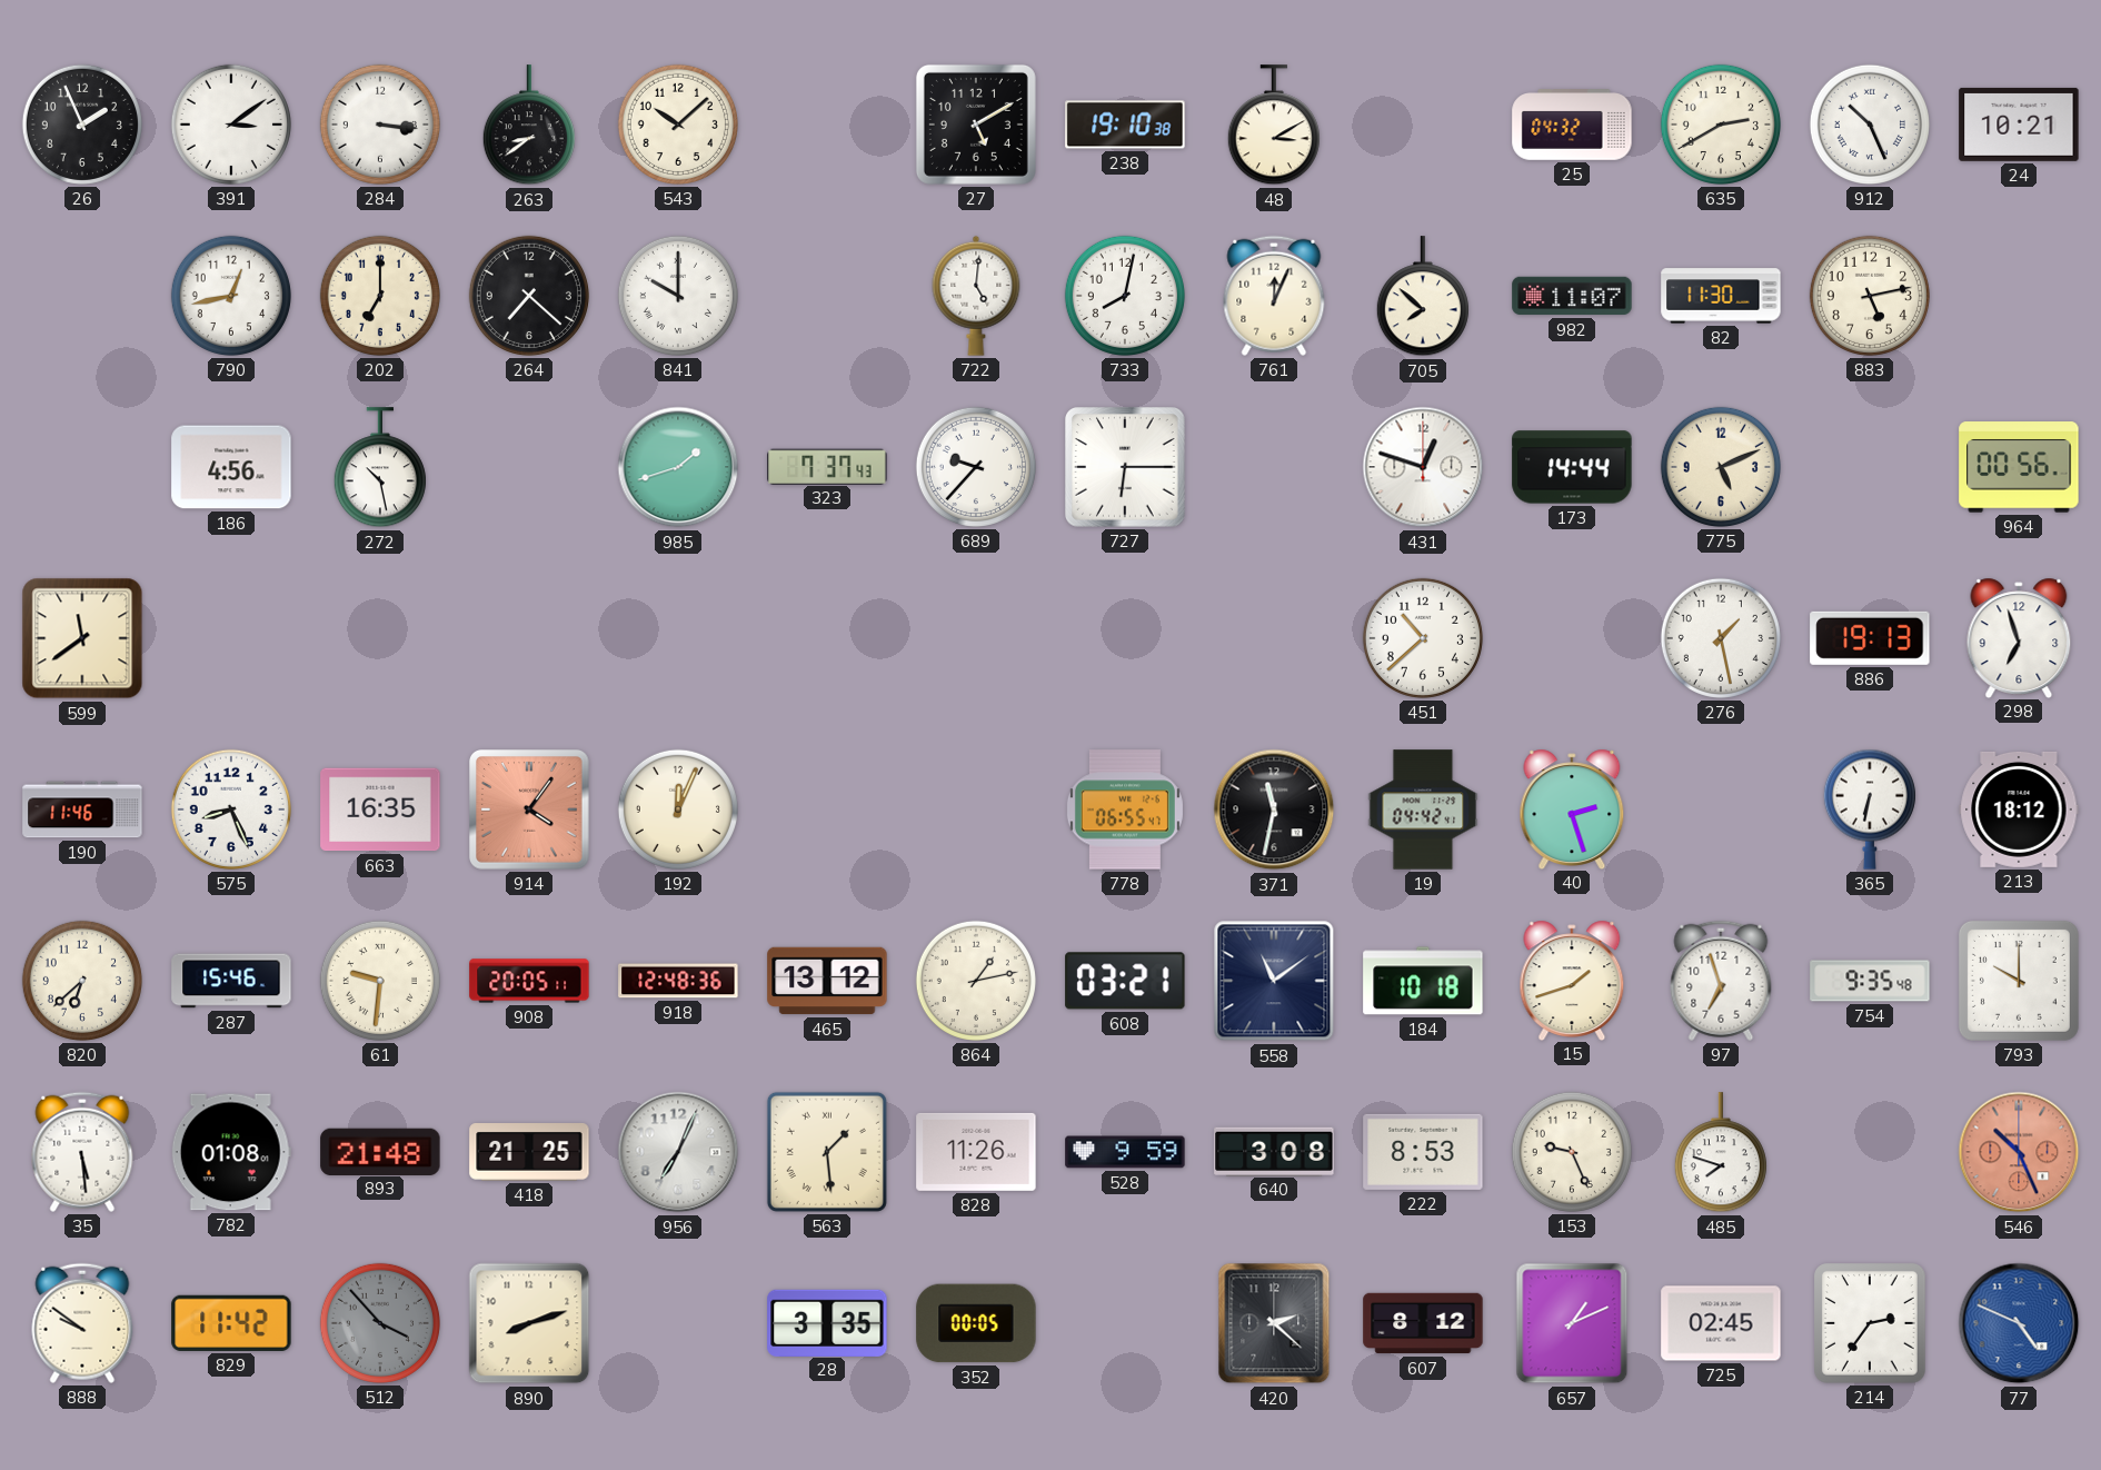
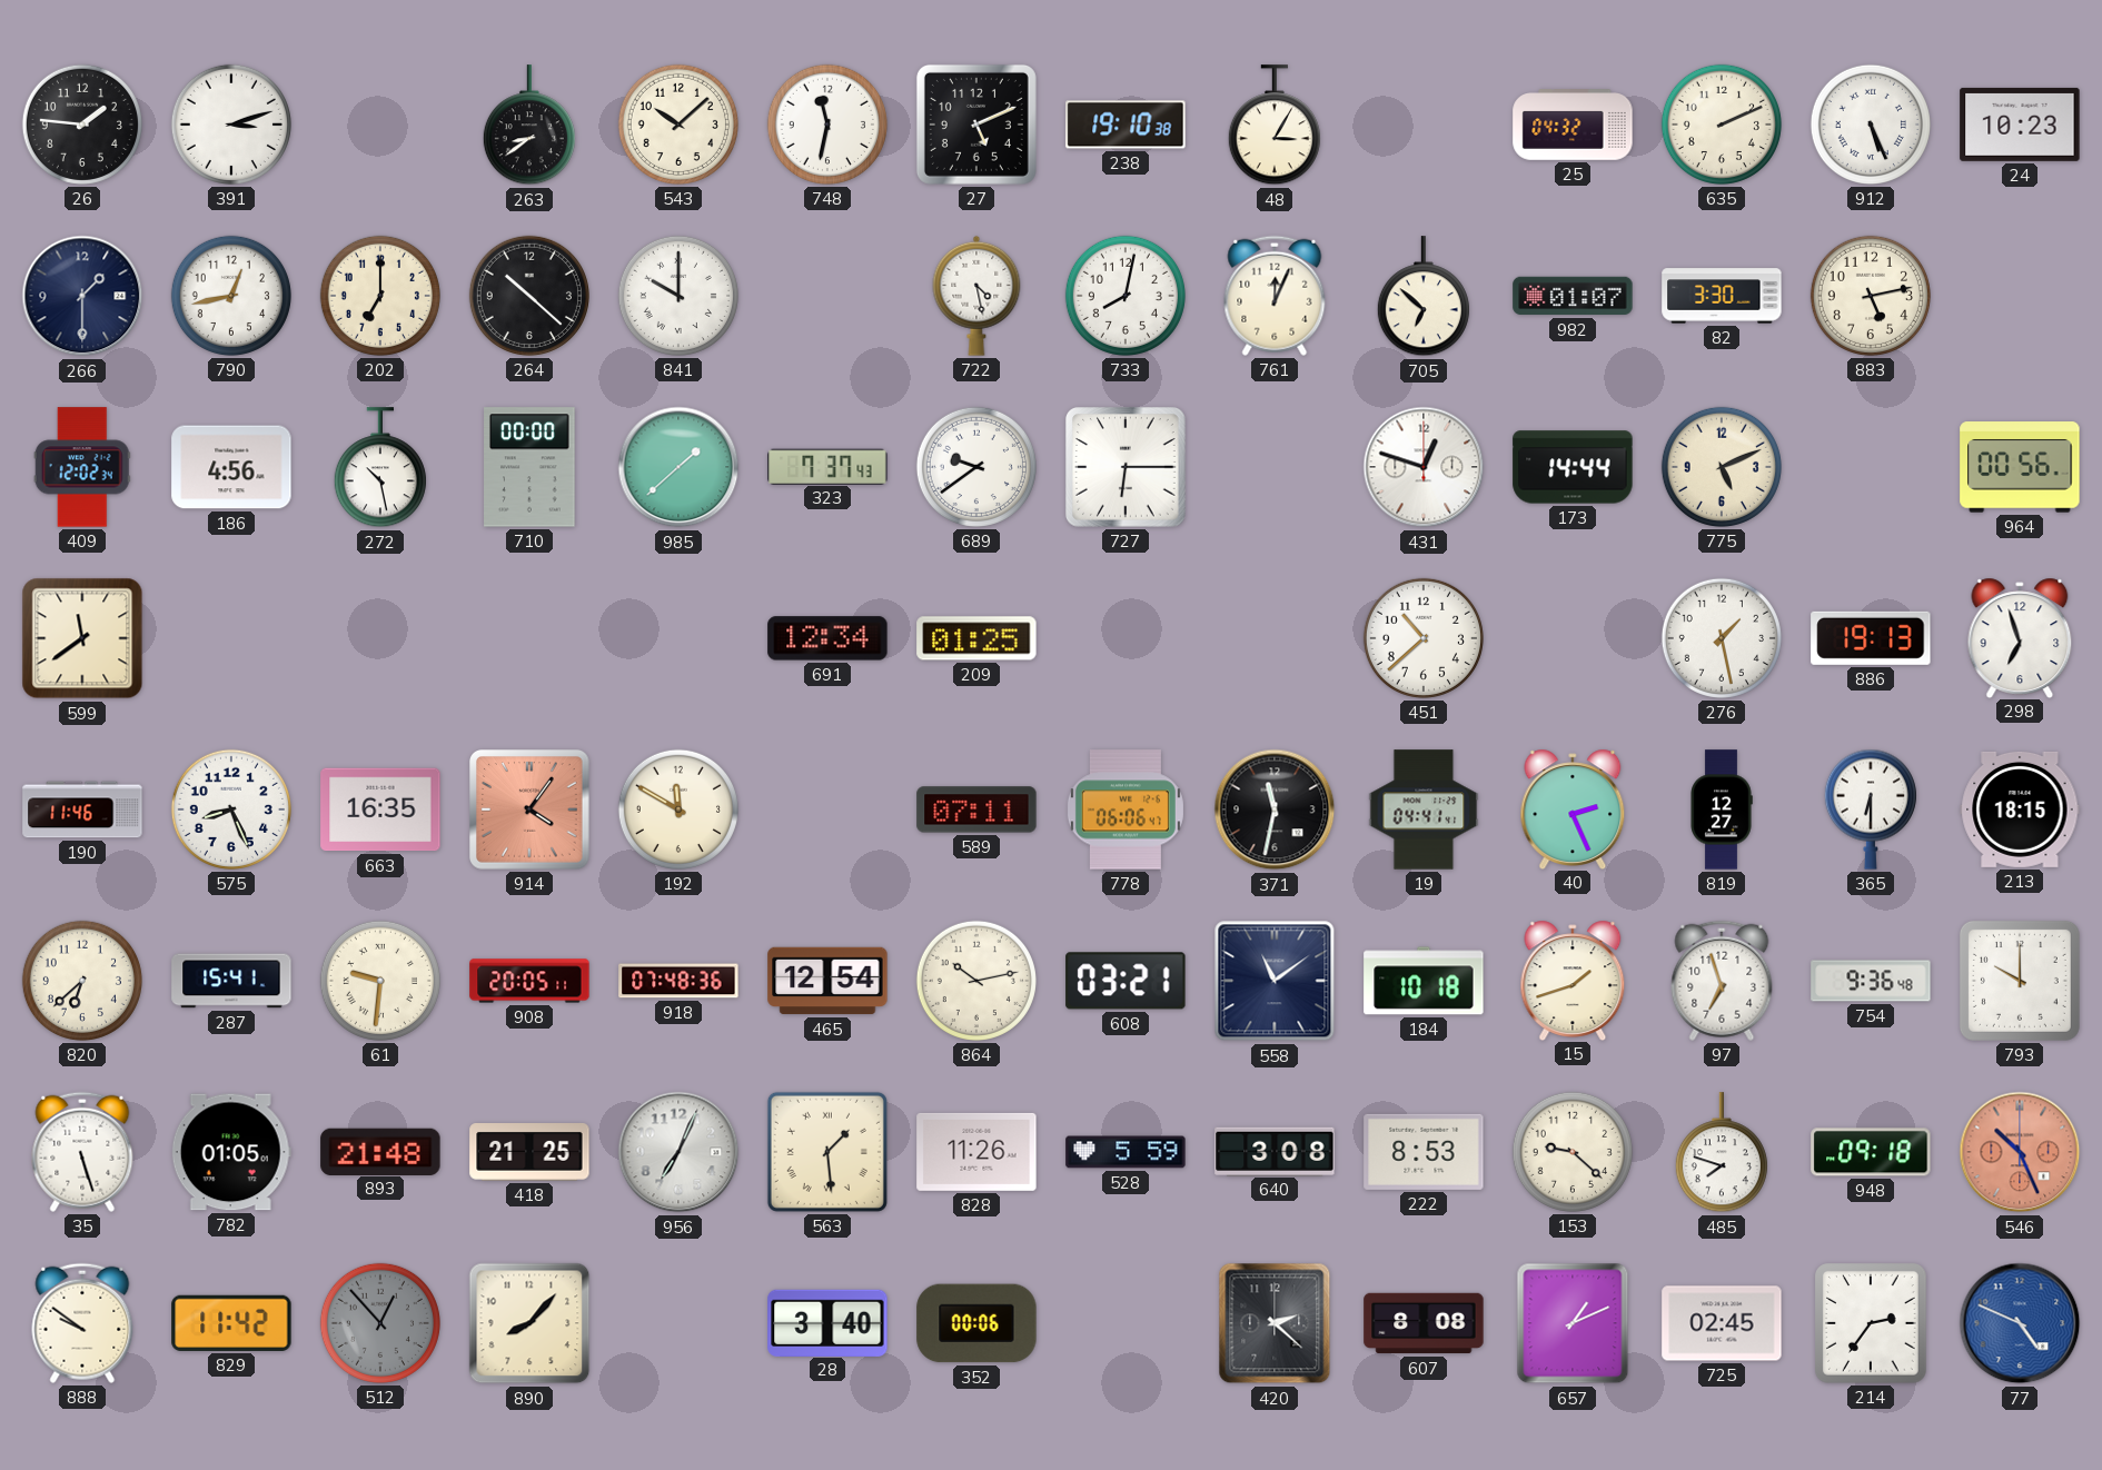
26: 1:56 -> 1:46
391: 3:09 -> 3:12
284: 3:16 -> none
748: none -> 11:32
27: 5:10 -> 5:11
48: 3:10 -> 3:05
635: 2:40 -> 2:11
912: 10:26 -> 5:26
24: 10:21 -> 10:23
266: none -> 1:30
264: 7:22 -> 10:22
722: 5:01 -> 4:28
705: 7:52 -> 6:52
982: 11:07 -> 01:07
82: 11:30 -> 3:30
409: none -> 12:02
710: none -> 00:00
985: 1:42 -> 1:38
689: 9:37 -> 9:39
691: none -> 12:34
209: none -> 01:25
192: 12:04 -> 11:50
589: none -> 07:11
778: 06:55 -> 06:06
19: 04:42 -> 04:41
40: 2:27 -> 2:26
819: none -> 12:27
365: 6:32 -> 6:30
213: 18:12 -> 18:15
287: 15:46 -> 15:41
918: 12:48 -> 07:48
465: 13:12 -> 12:54
864: 1:13 -> 10:13
754: 9:35 -> 9:36
35: 5:29 -> 5:27
782: 01:08 -> 01:05
528: 9:59 -> 5:59
153: 9:26 -> 9:22
948: none -> 09:18
512: 3:53 -> 12:53
890: 8:12 -> 8:07
28: 3:35 -> 3:40
352: 00:05 -> 00:06
607: 8:12 -> 8:08
